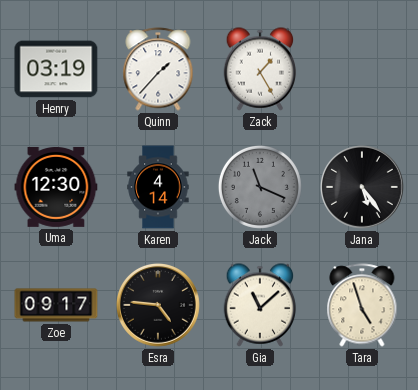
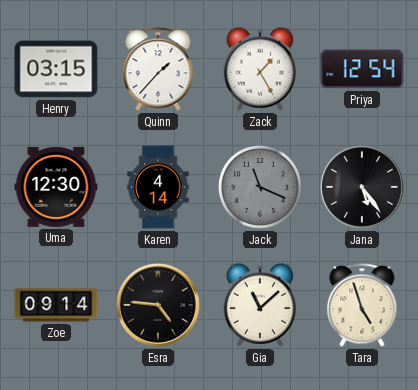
Henry: 03:19 -> 03:15
Priya: none -> 12:54
Zoe: 09:17 -> 09:14
